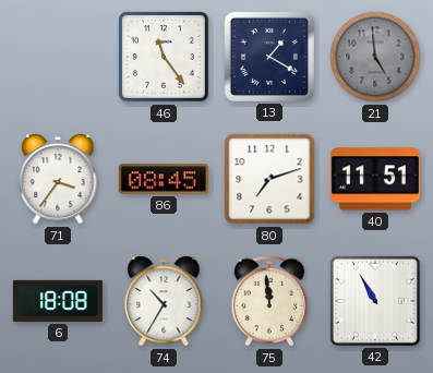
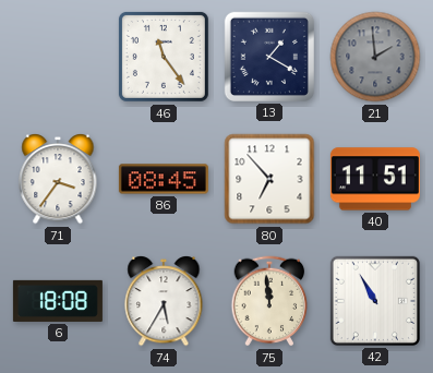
21: 4:59 -> 1:59
80: 7:12 -> 6:53
74: 10:35 -> 5:35
